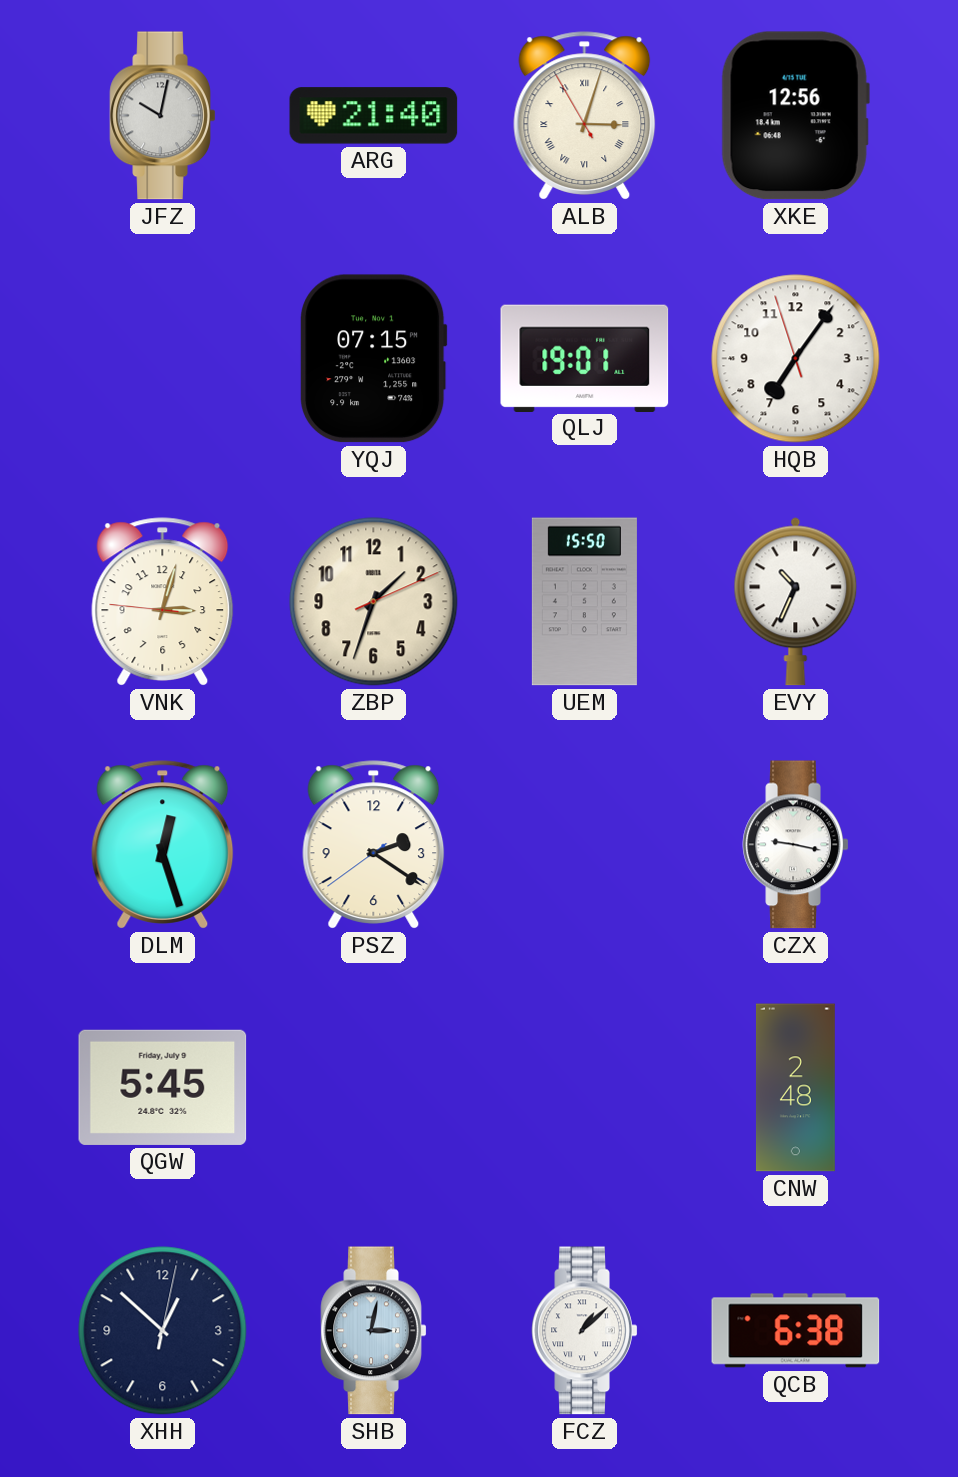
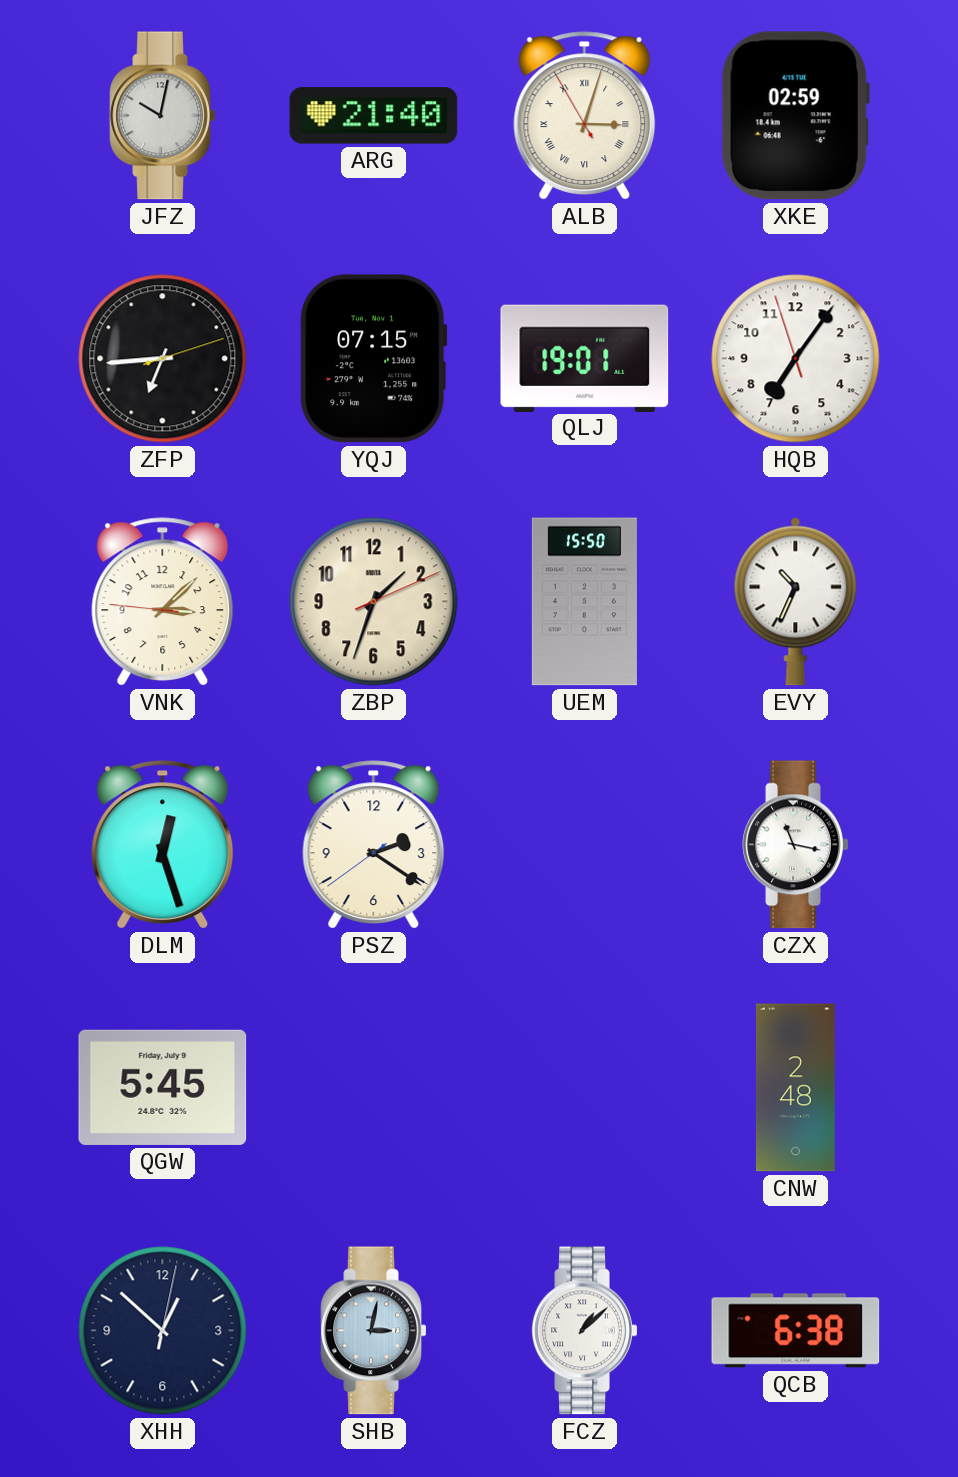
XKE: 12:56 -> 02:59
ZFP: none -> 6:44
VNK: 3:02 -> 3:07
CZX: 9:17 -> 11:17
